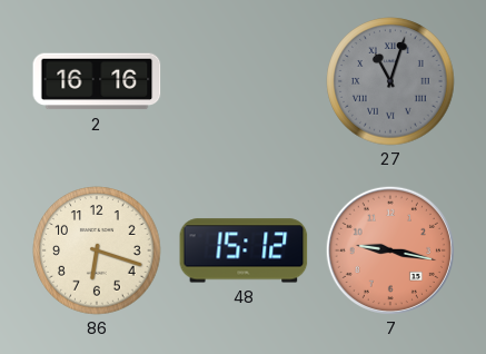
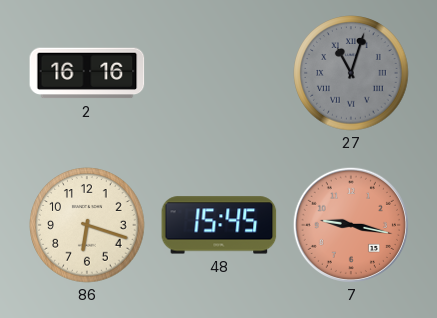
48: 15:12 -> 15:45
